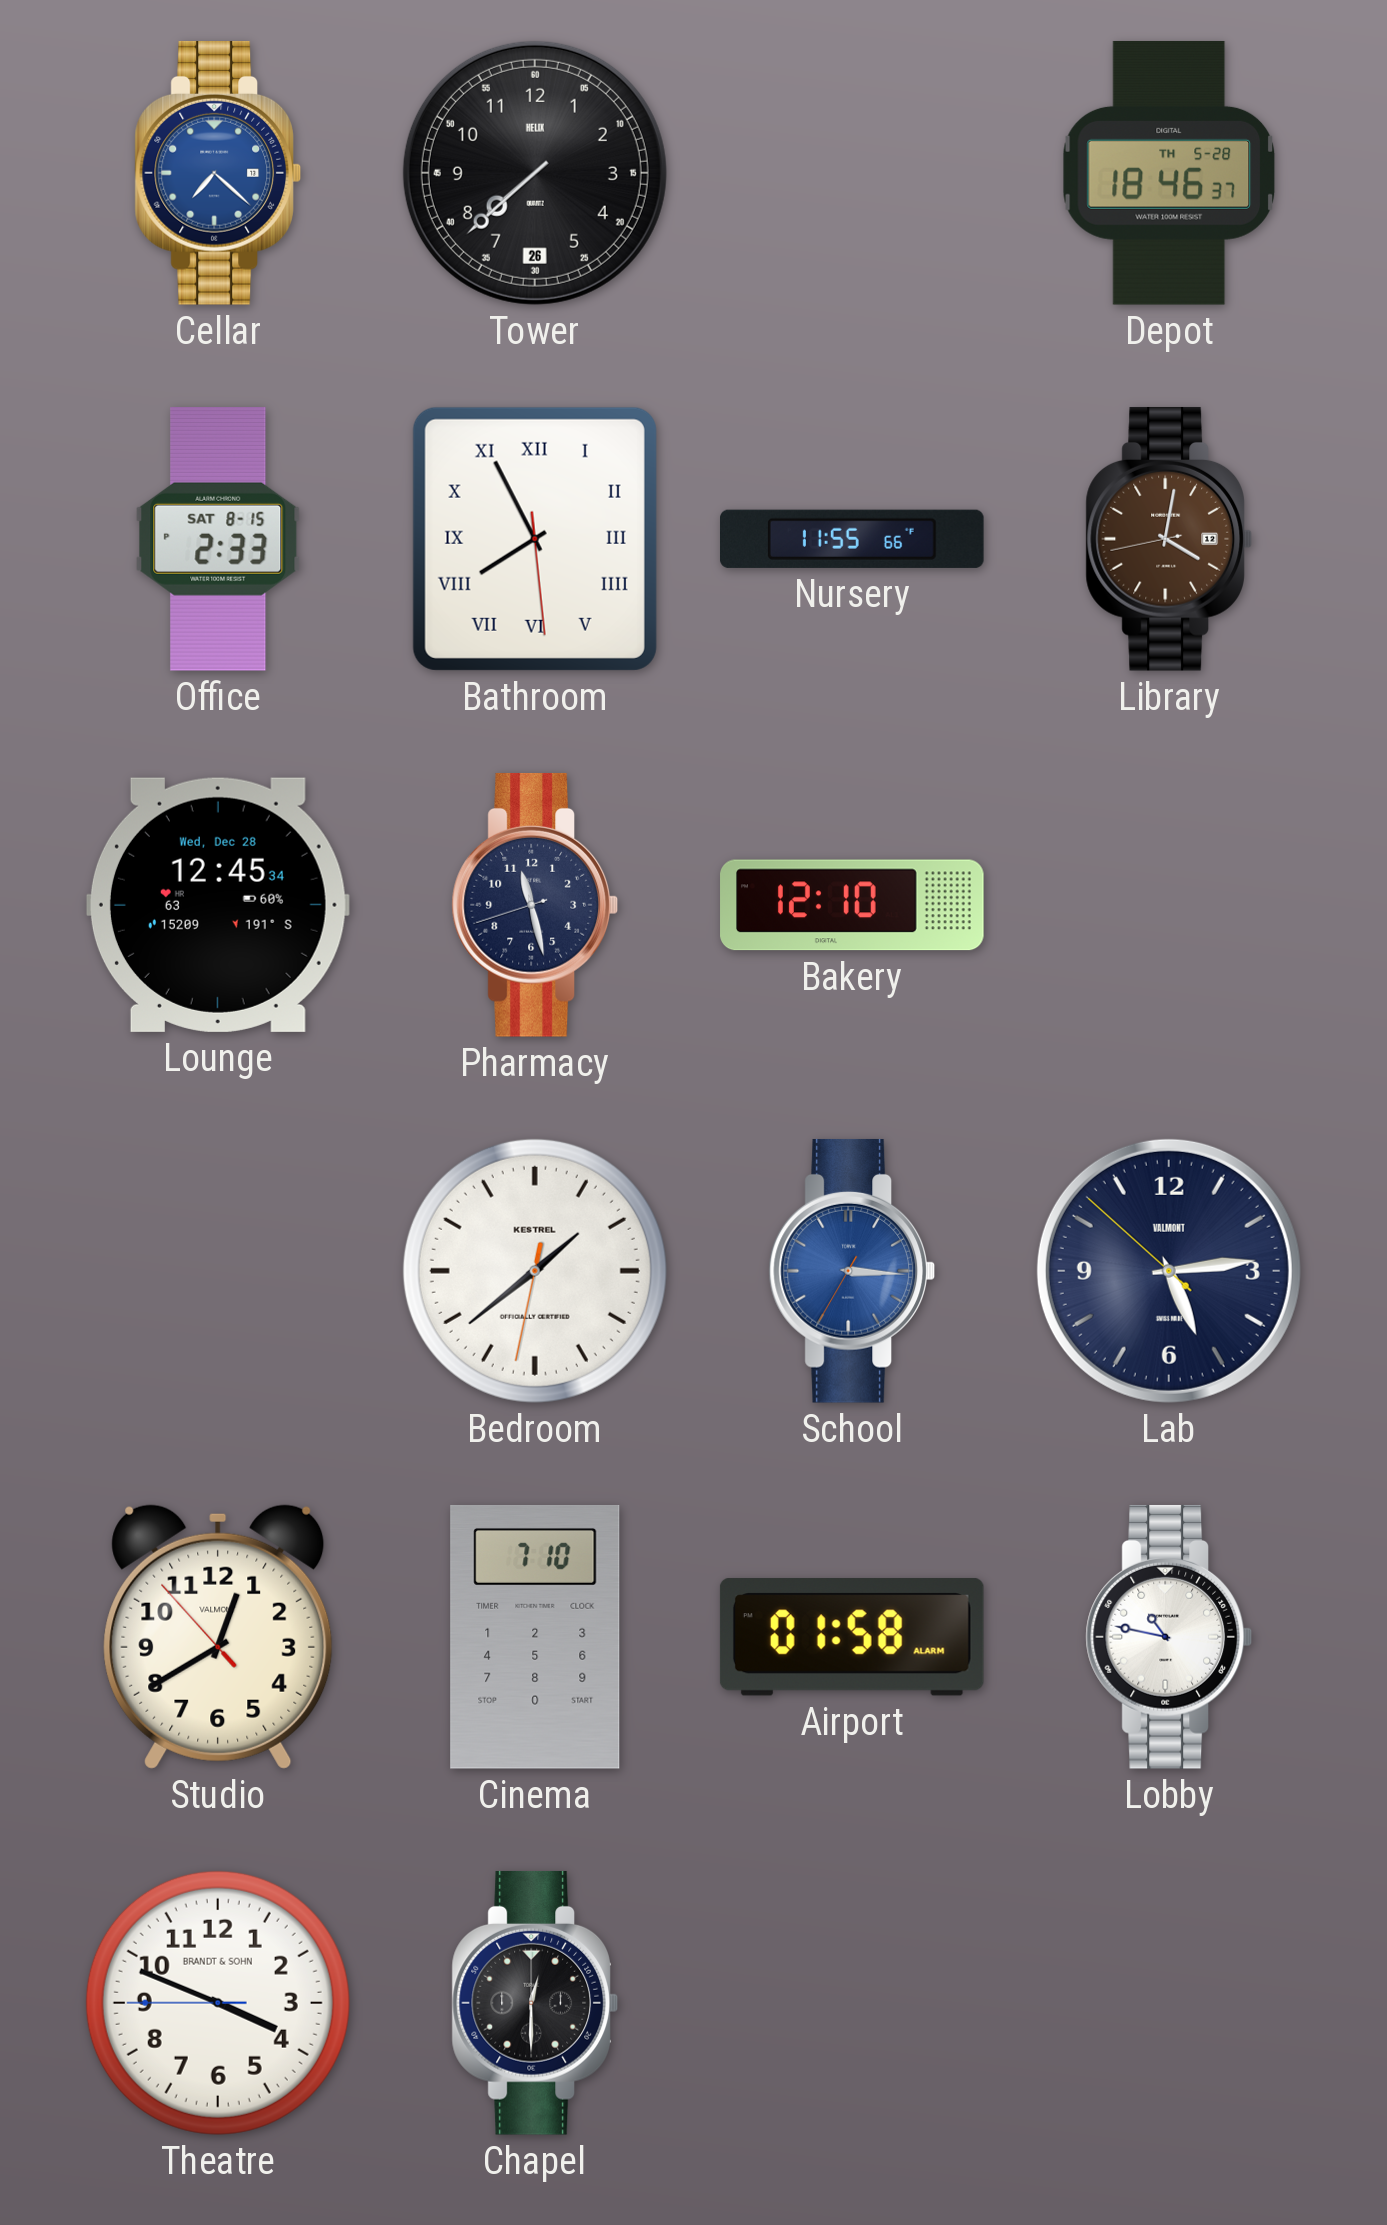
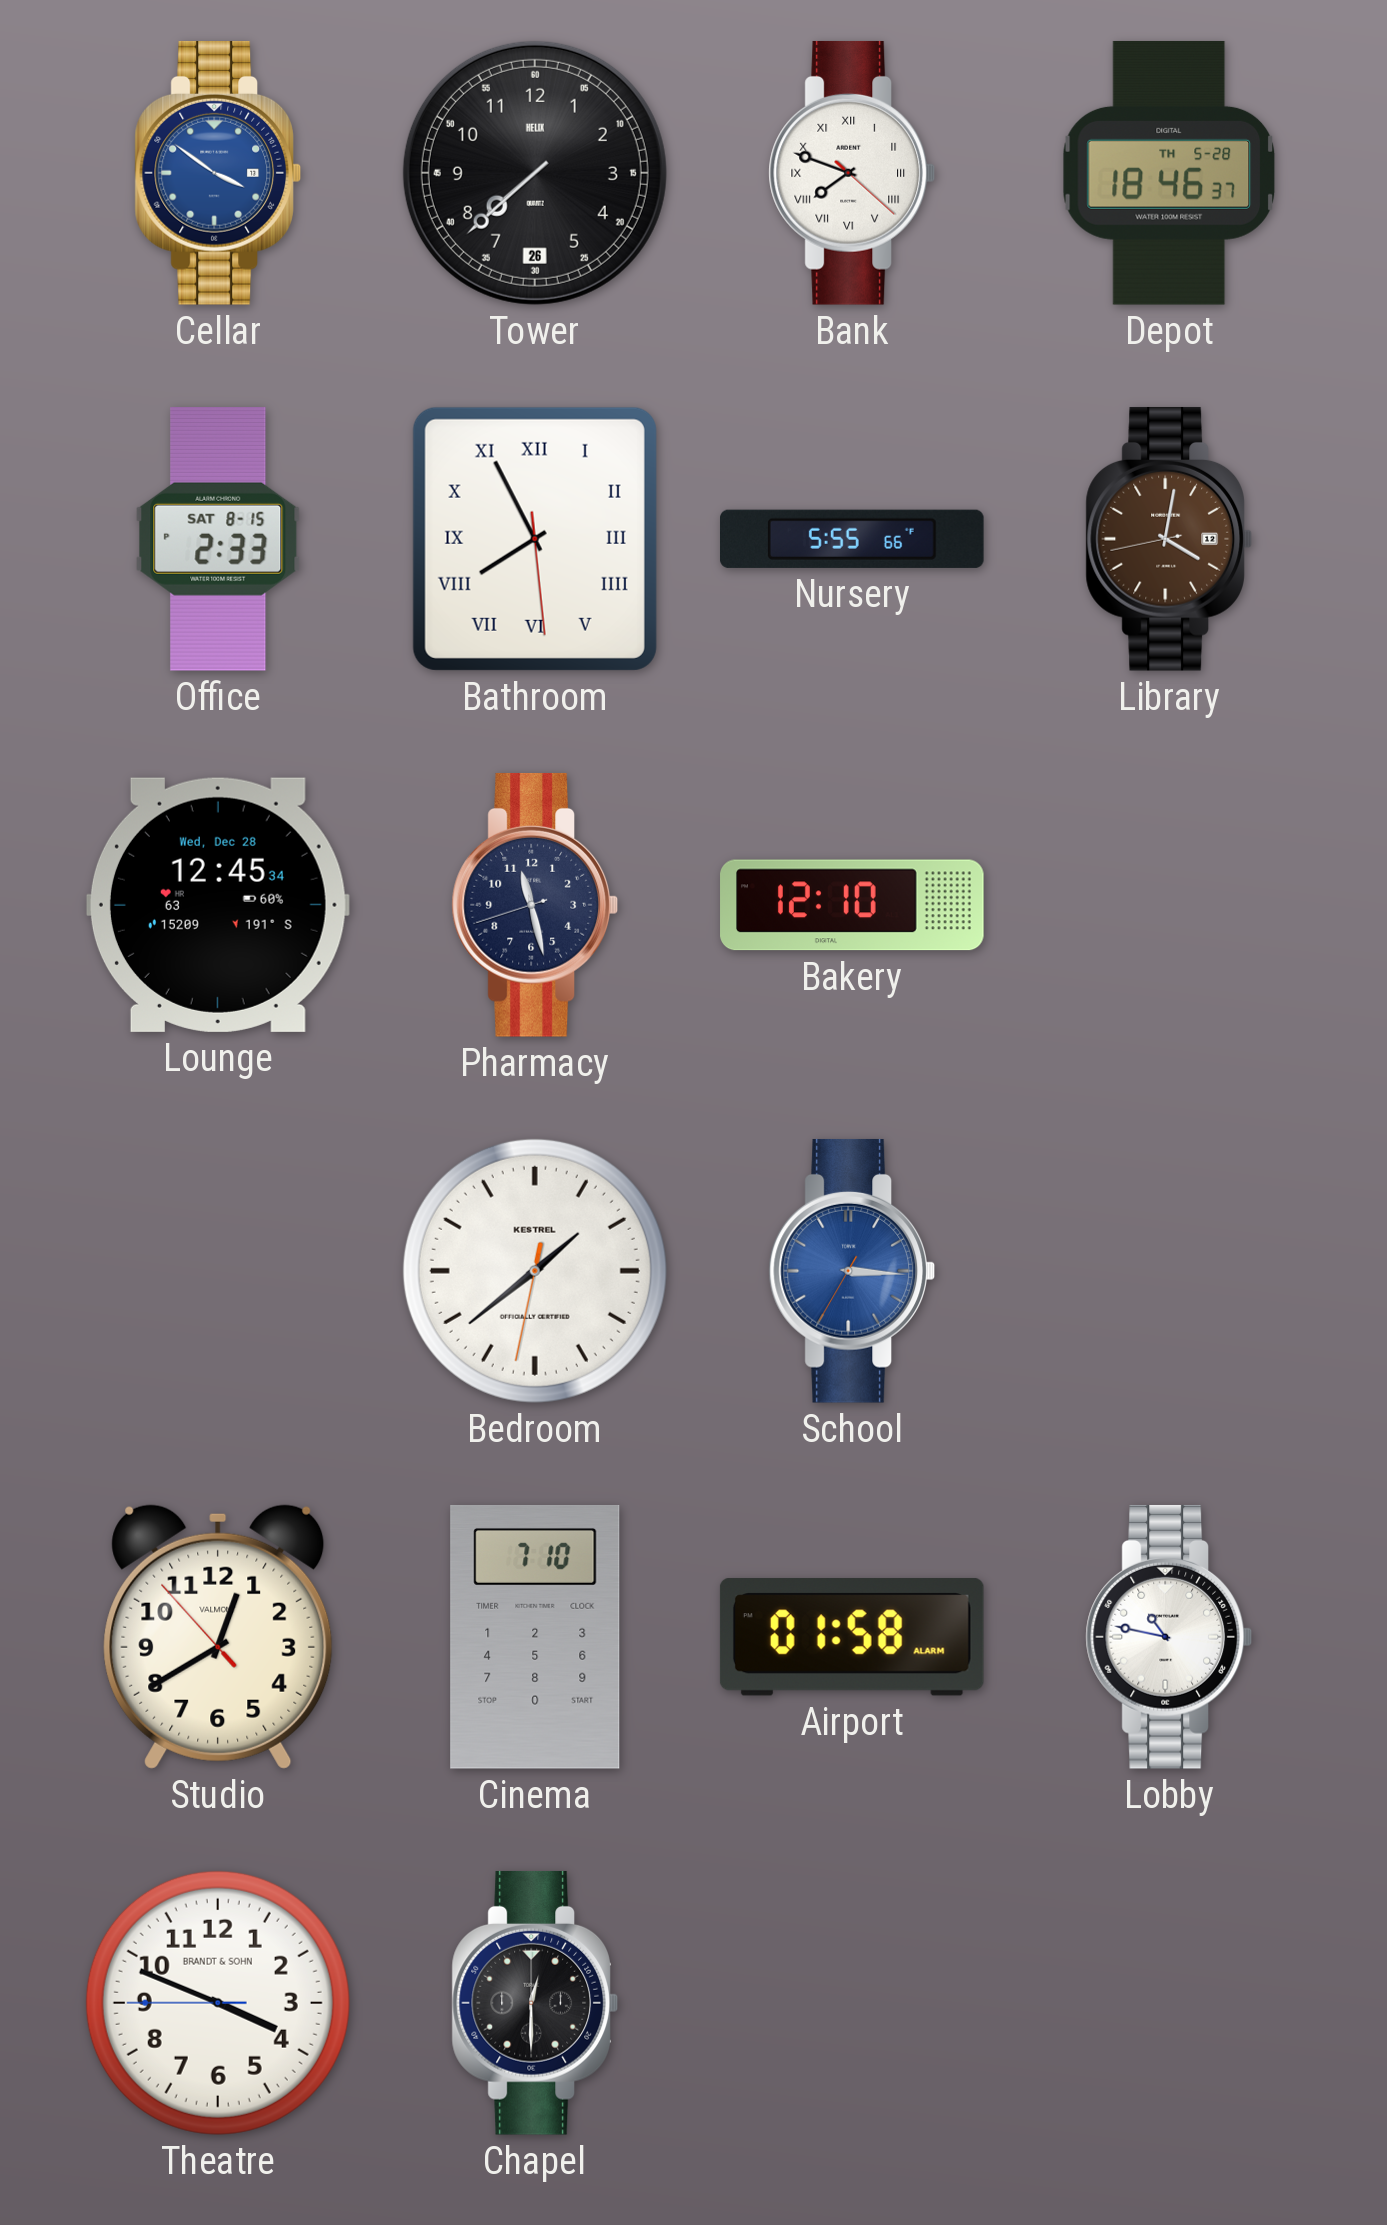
Cellar: 7:22 -> 3:51
Bank: none -> 7:48
Nursery: 11:55 -> 5:55
Lab: 5:13 -> none
